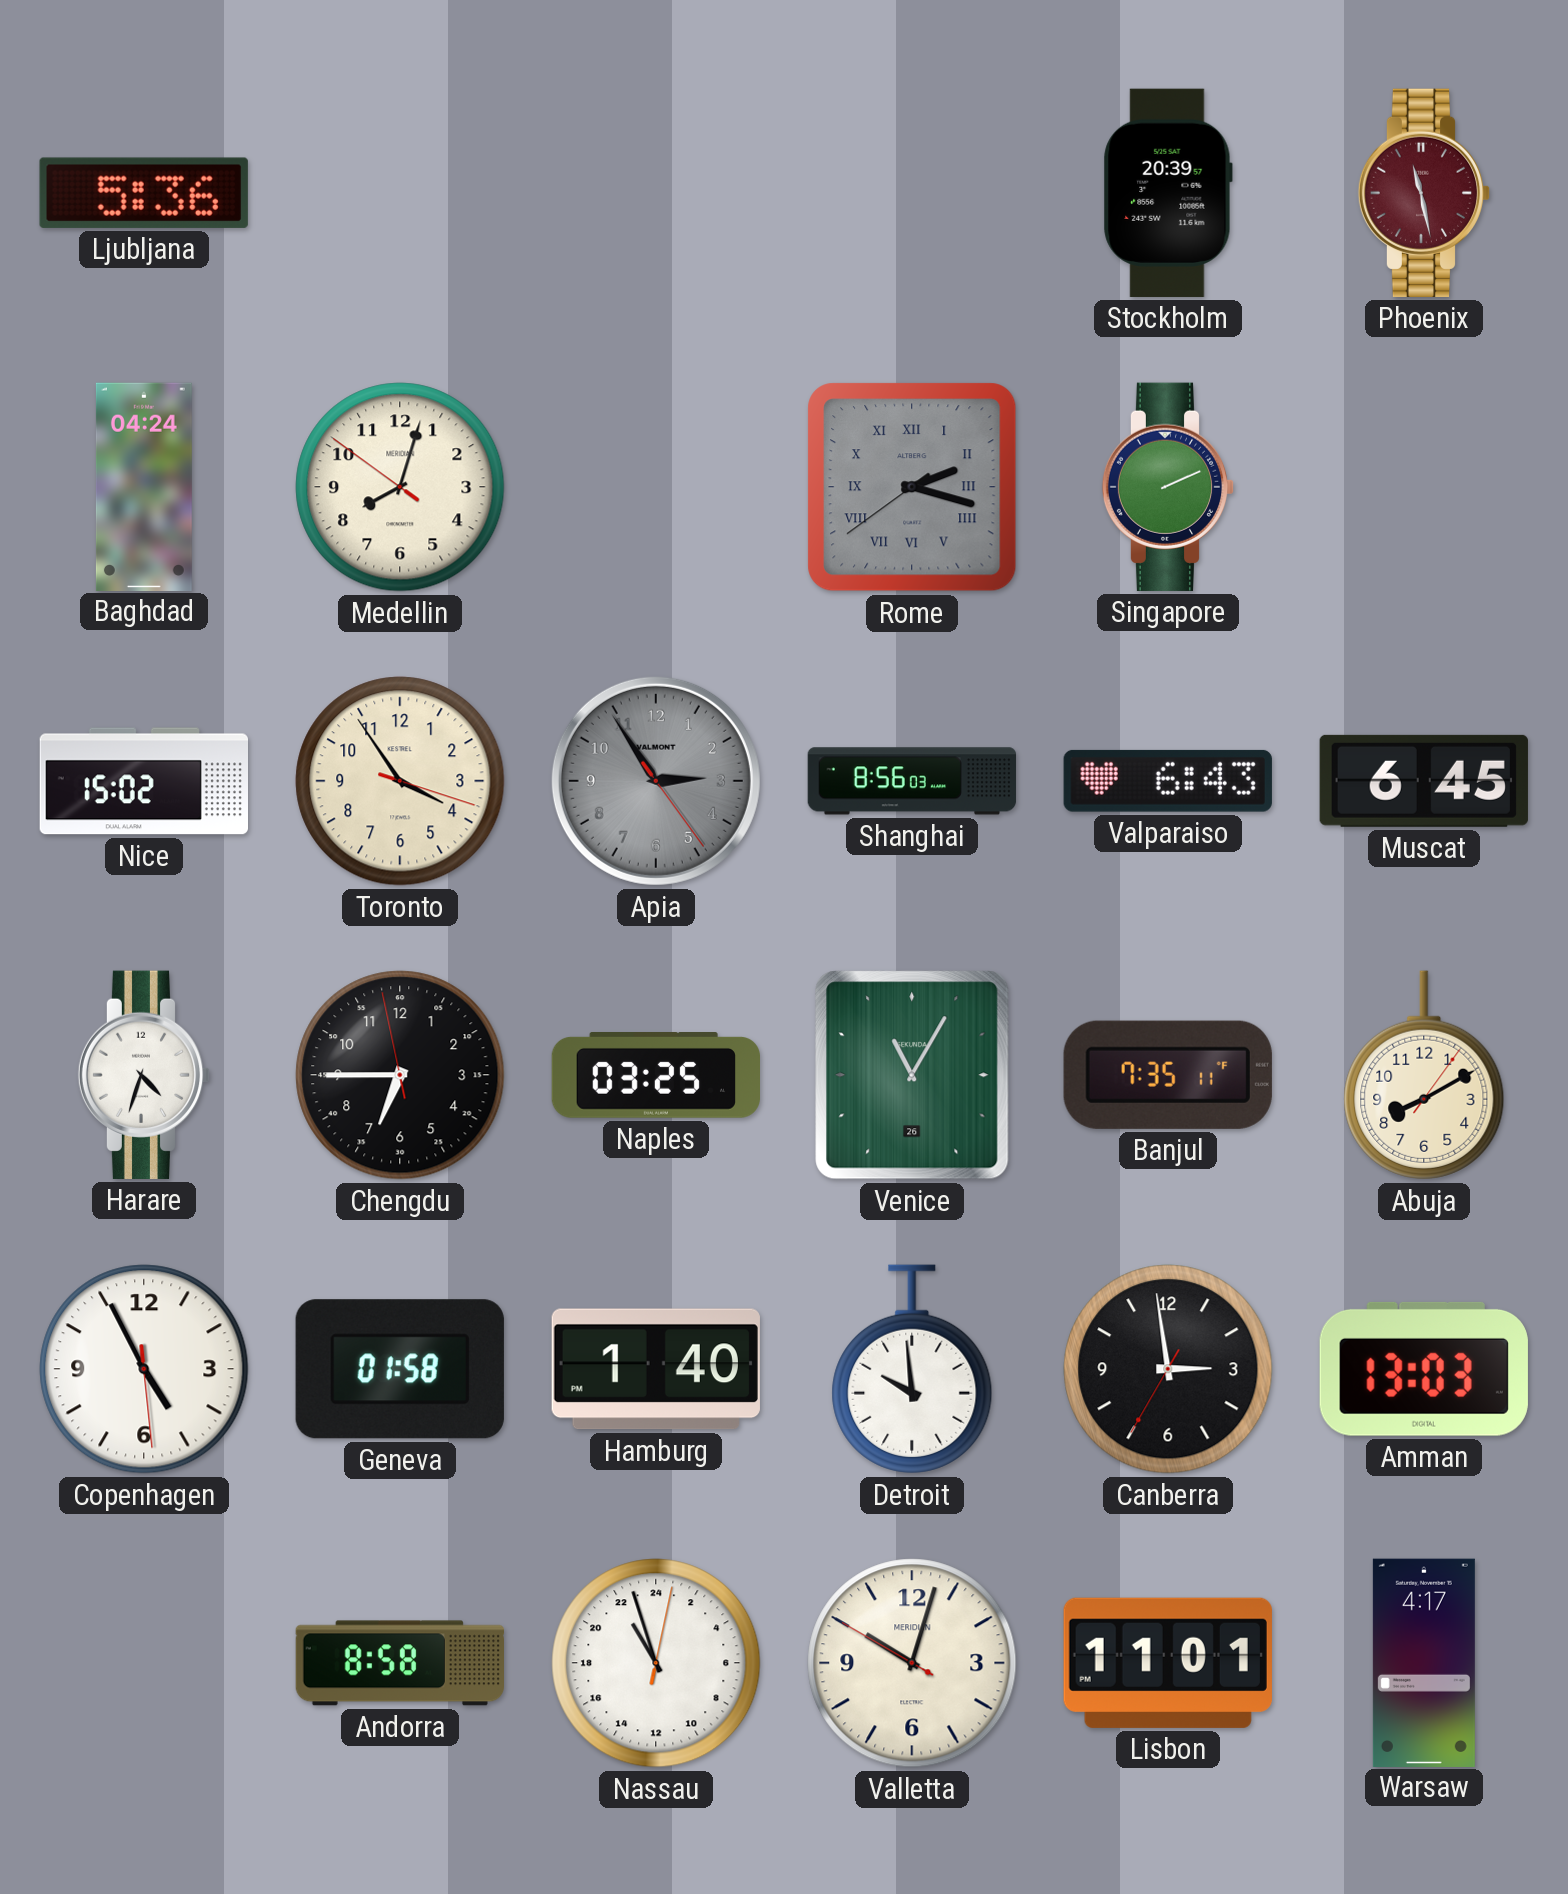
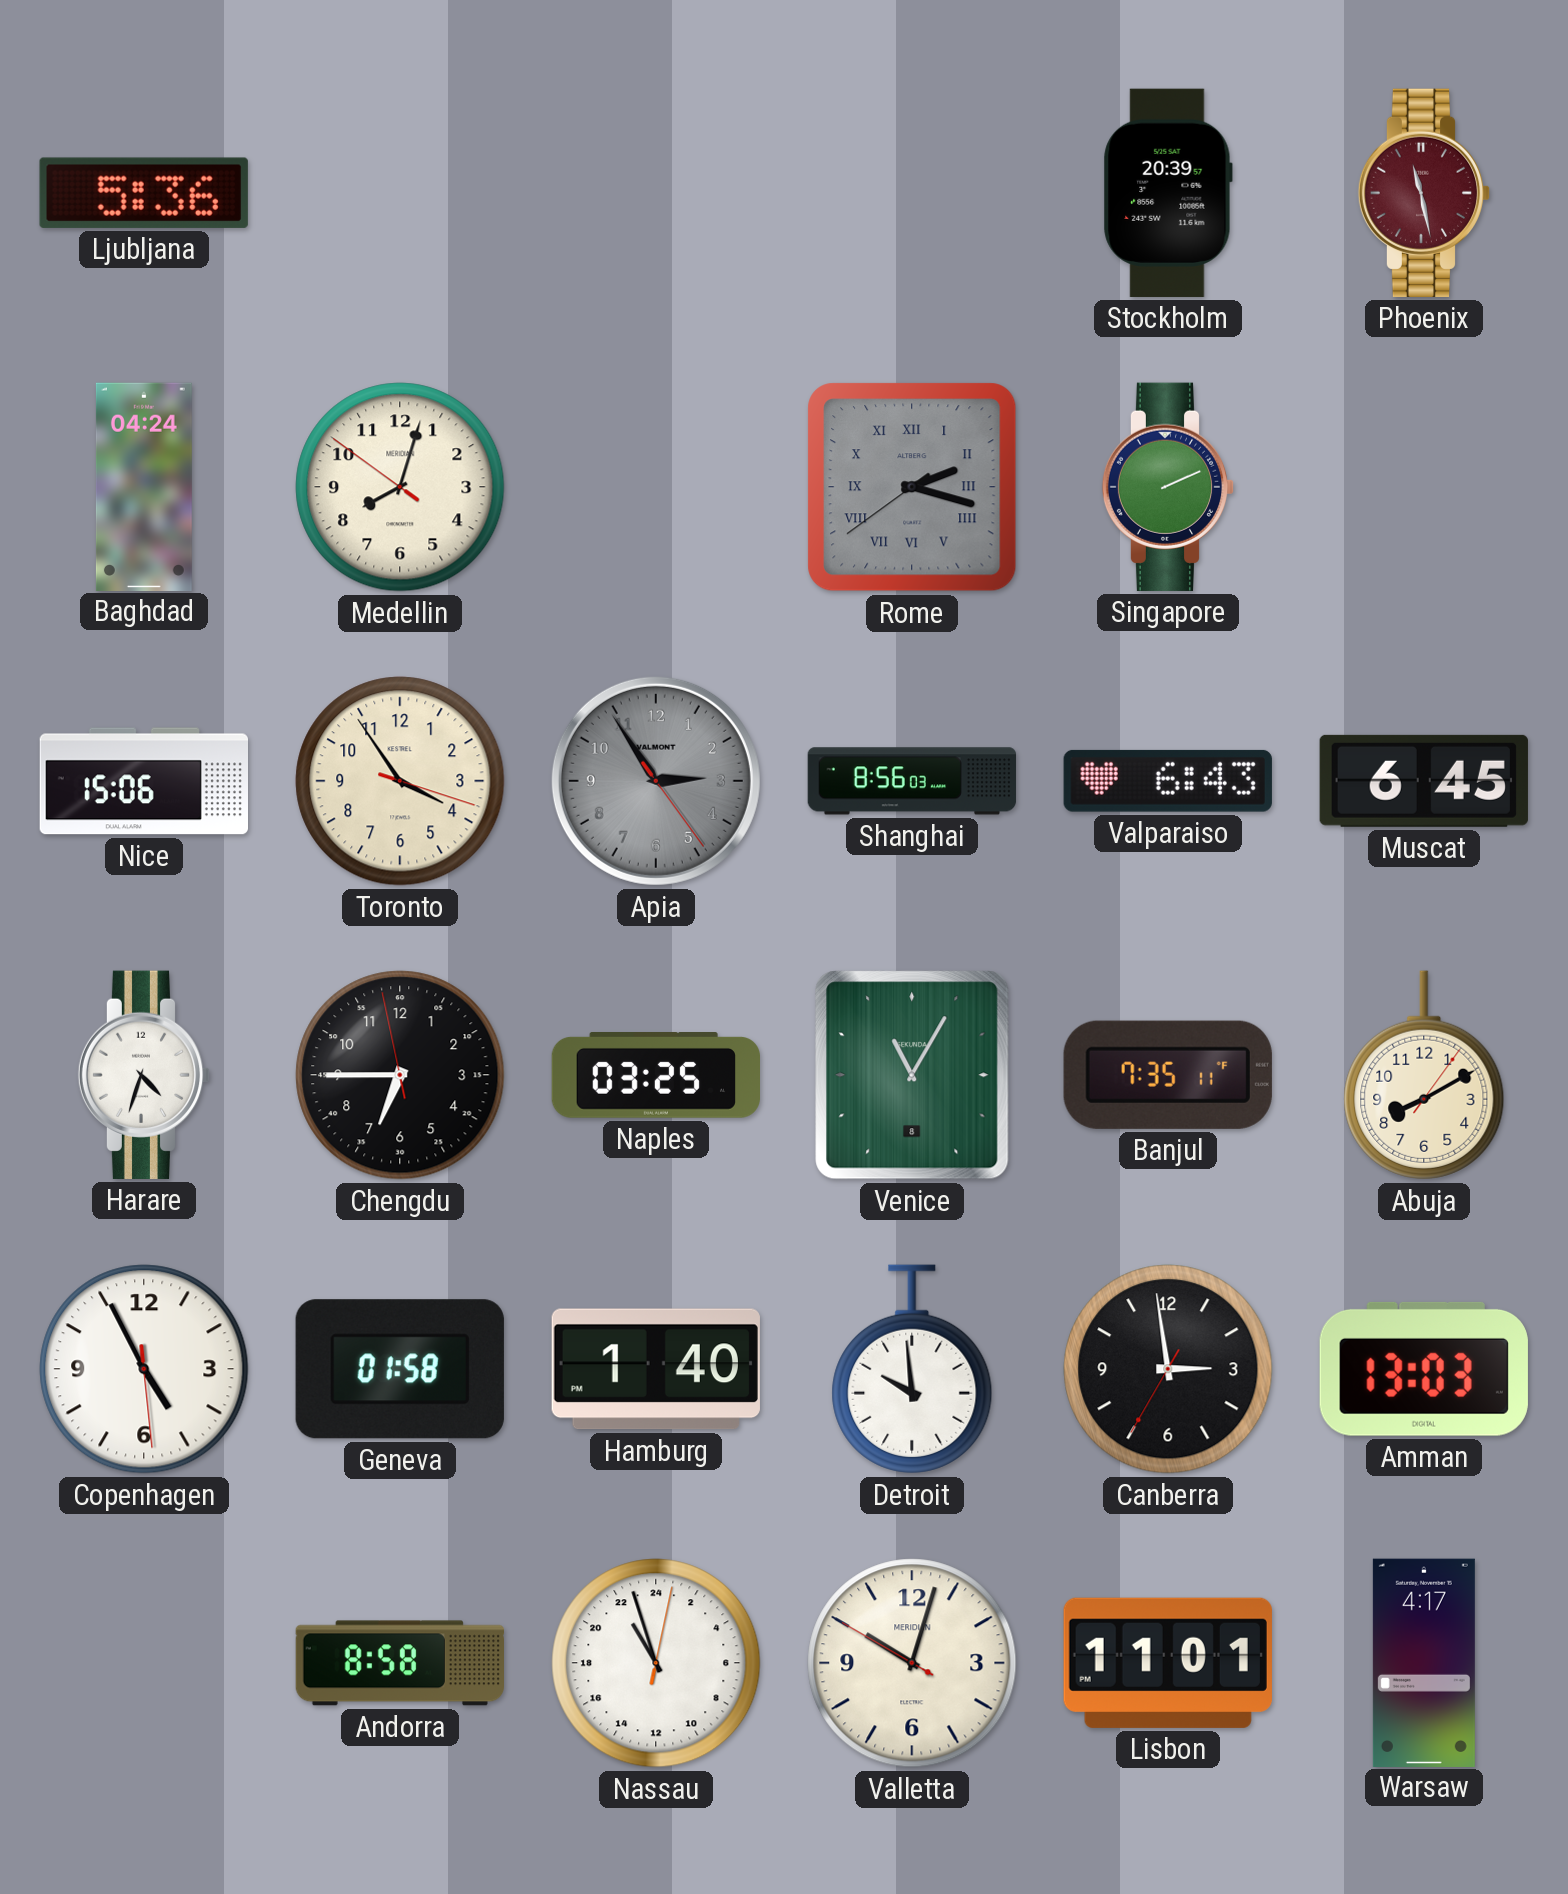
Nice: 15:02 -> 15:06
Venice date: 26 -> 8
